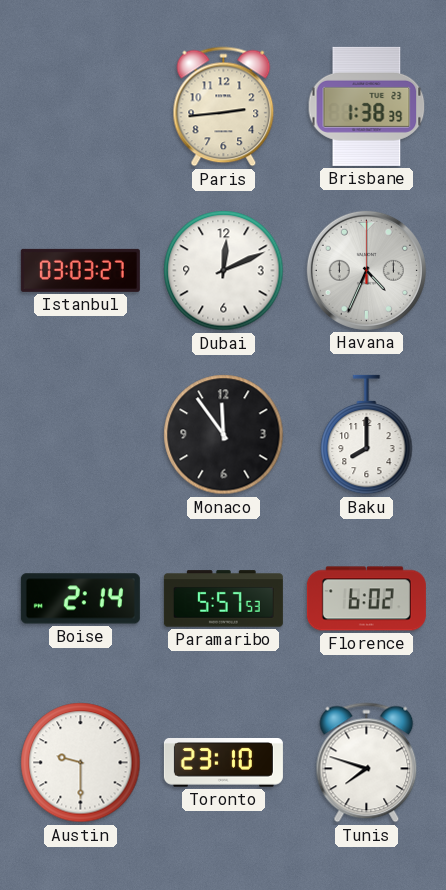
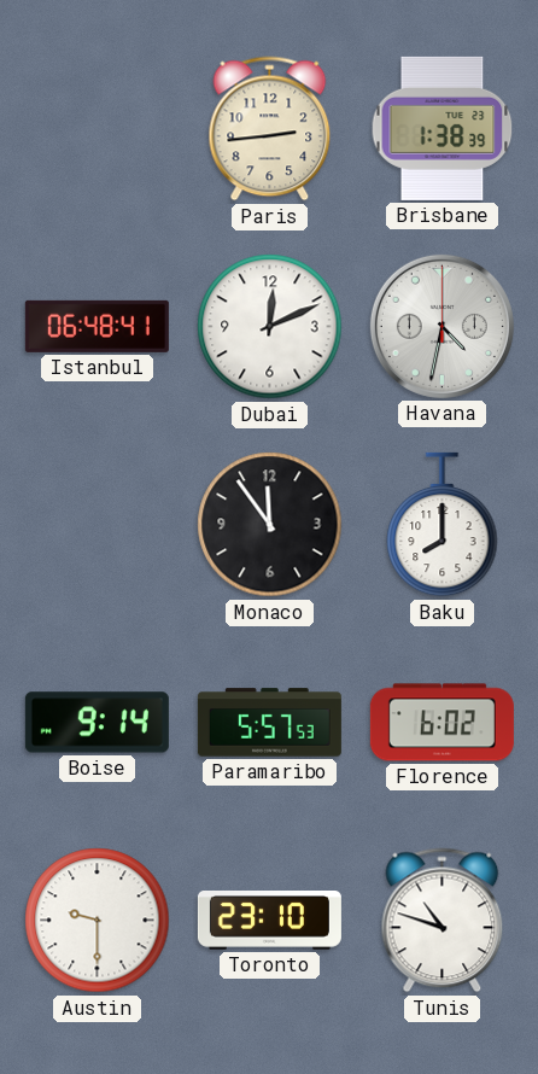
Istanbul: 03:03 -> 06:48
Havana: 4:34 -> 4:32
Boise: 2:14 -> 9:14
Tunis: 7:48 -> 10:48
